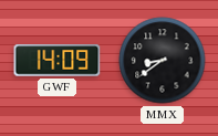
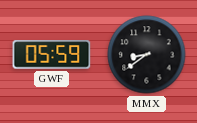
GWF: 14:09 -> 05:59
